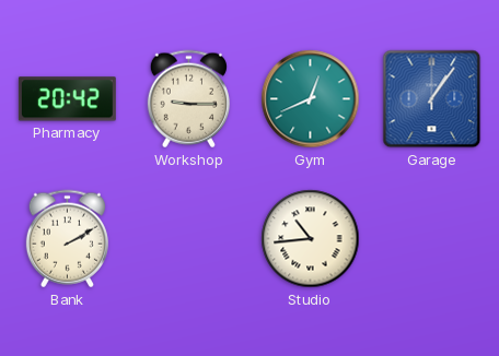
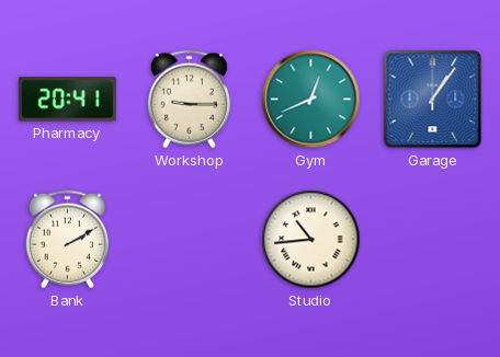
Pharmacy: 20:42 -> 20:41
